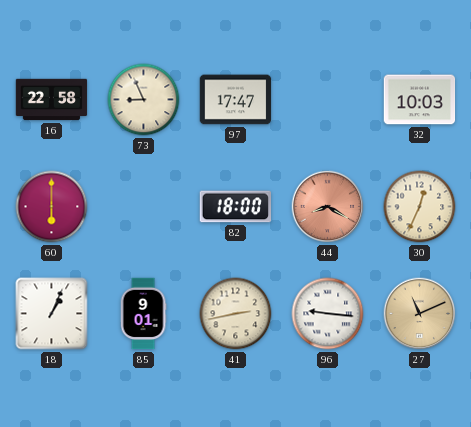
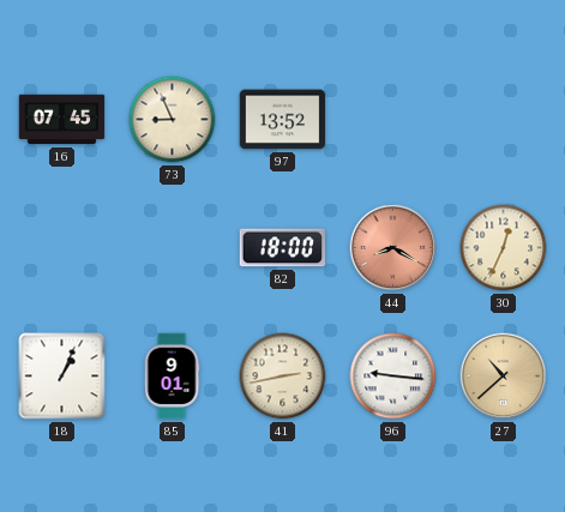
16: 22:58 -> 07:45
97: 17:47 -> 13:52
32: 10:03 -> none
60: 6:00 -> none
27: 11:11 -> 10:38
